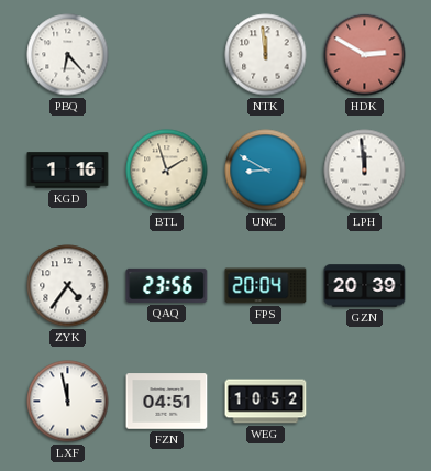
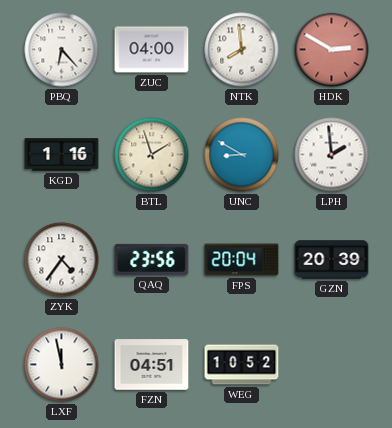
ZUC: none -> 04:00
NTK: 11:59 -> 7:59
LPH: 11:59 -> 1:59
